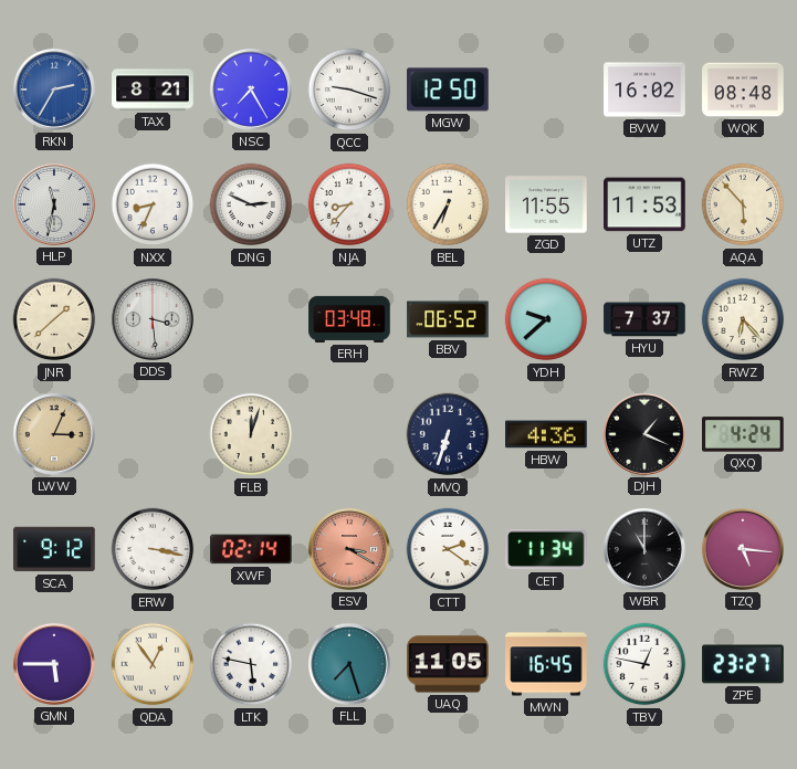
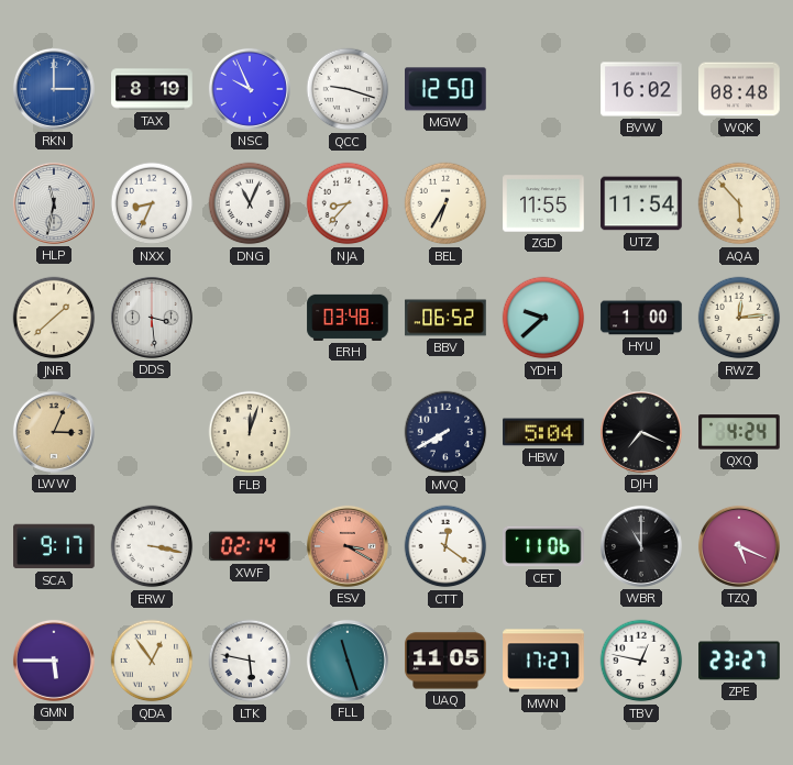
RKN: 2:35 -> 3:00
TAX: 8:21 -> 8:19
NSC: 7:25 -> 9:56
DNG: 2:49 -> 11:04
UTZ: 11:53 -> 11:54
HYU: 7:37 -> 1:00
RWZ: 6:23 -> 12:14
MVQ: 6:33 -> 7:40
HBW: 4:36 -> 5:04
DJH: 1:19 -> 7:19
SCA: 9:12 -> 9:17
CTT: 2:21 -> 12:21
CET: 11:34 -> 11:06
TZQ: 5:16 -> 5:19
FLL: 7:27 -> 11:27
MWN: 16:45 -> 17:27
